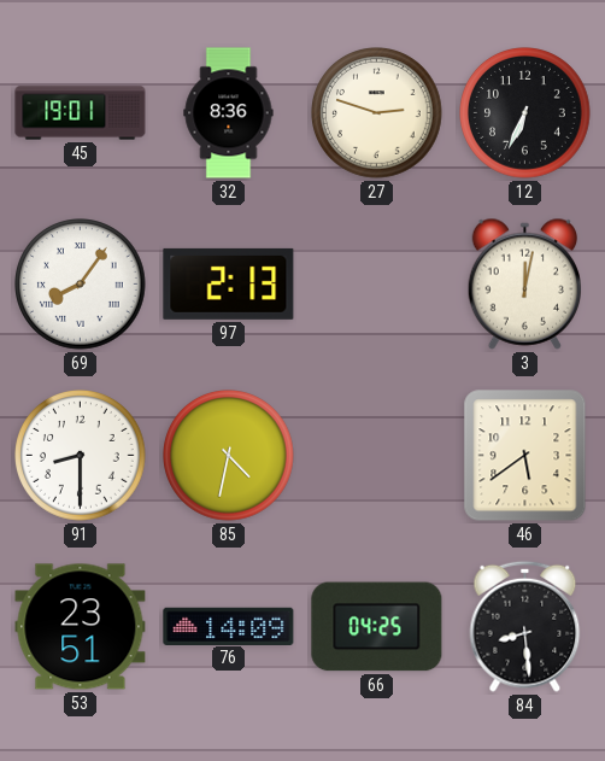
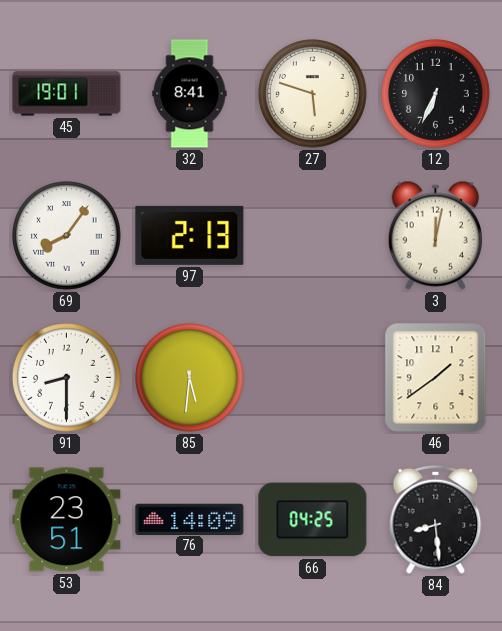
32: 8:36 -> 8:41
27: 2:48 -> 5:48
85: 4:32 -> 5:31
46: 5:39 -> 1:39
